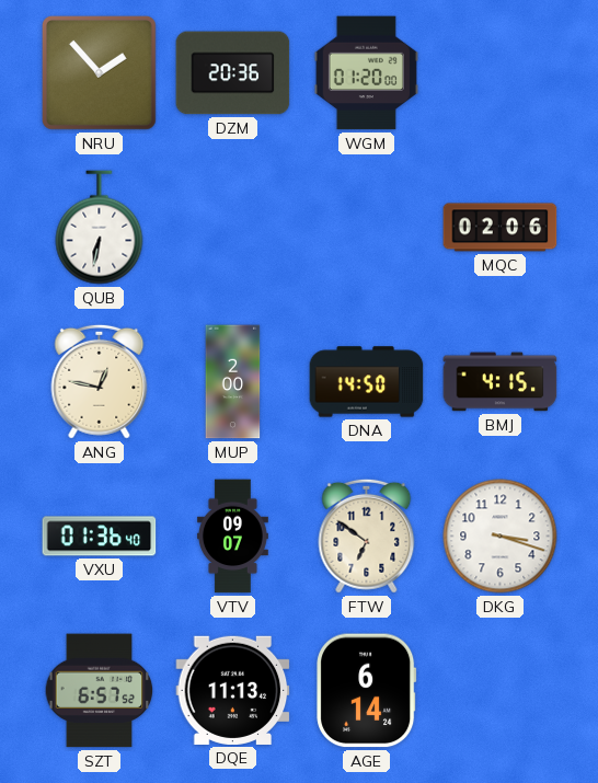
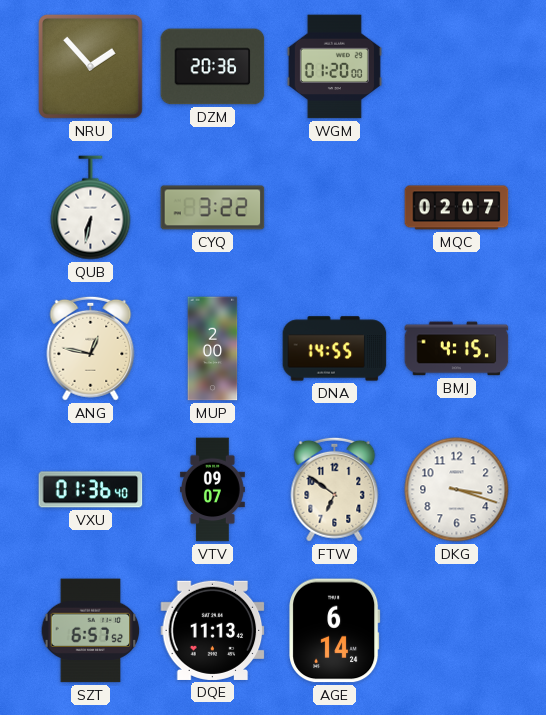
CYQ: none -> 3:22
MQC: 02:06 -> 02:07
DNA: 14:50 -> 14:55
